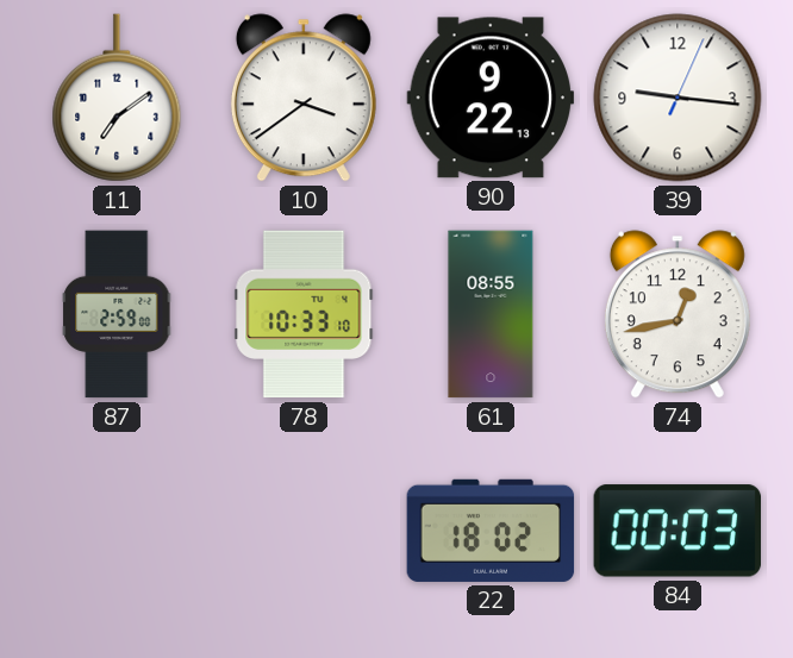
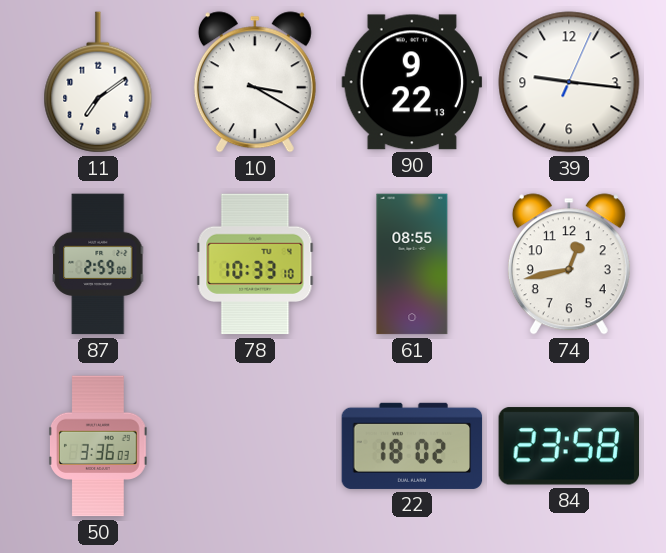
10: 3:39 -> 3:20
50: none -> 3:36
84: 00:03 -> 23:58
